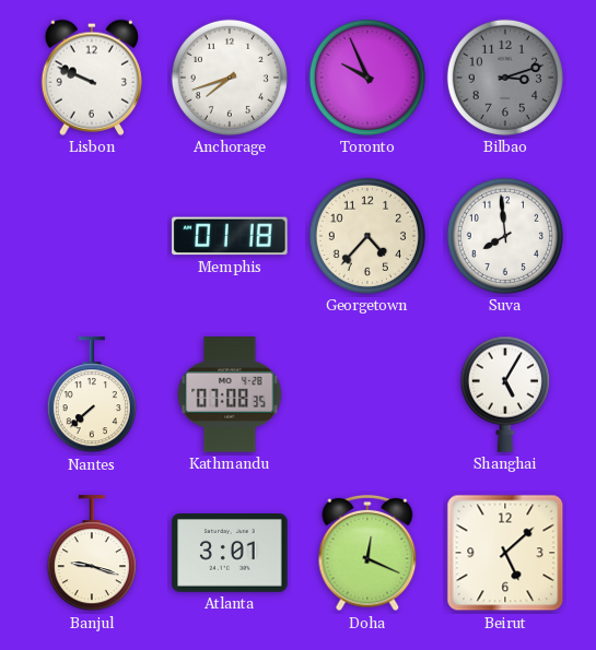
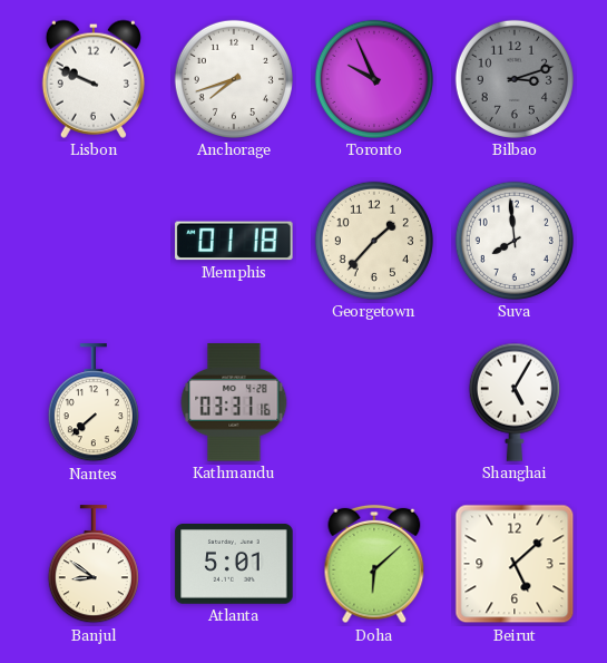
Georgetown: 4:37 -> 1:37
Kathmandu: 07:08 -> 03:31
Banjul: 9:18 -> 8:51
Atlanta: 3:01 -> 5:01
Doha: 12:19 -> 6:08
